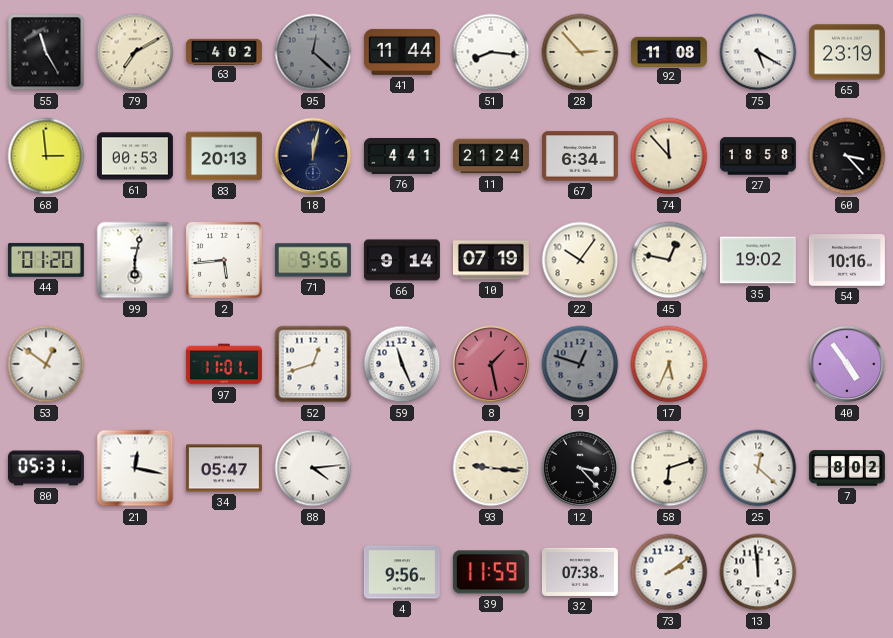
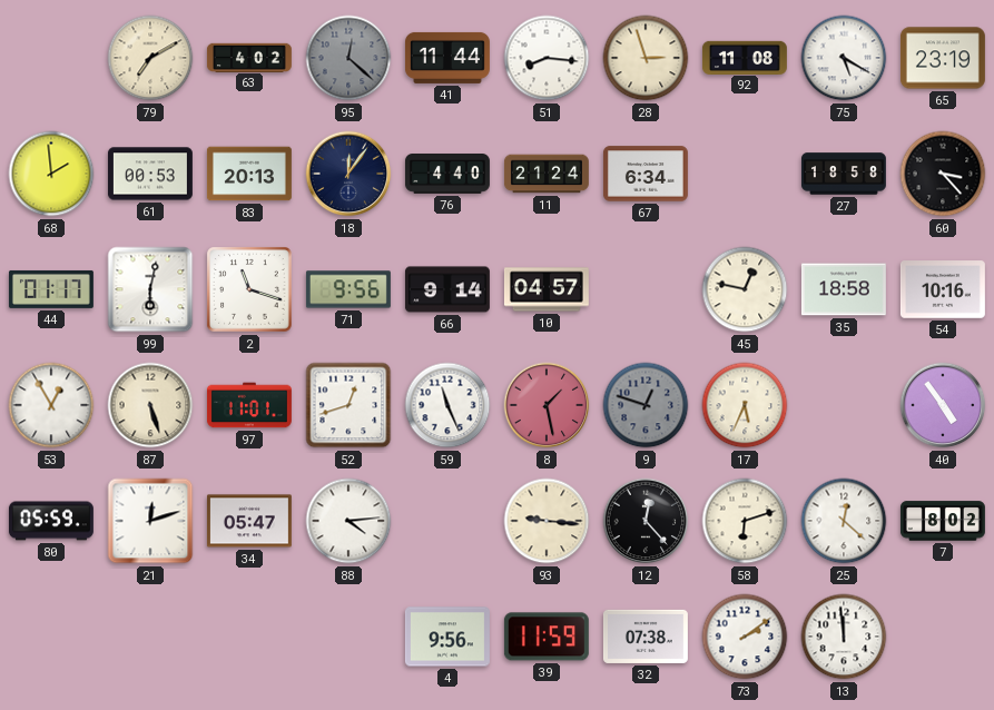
55: 11:25 -> none
28: 2:53 -> 2:57
68: 2:59 -> 1:59
18: 12:02 -> 12:06
76: 4:41 -> 4:40
74: 11:53 -> none
44: 01:20 -> 01:17
2: 5:44 -> 11:18
10: 07:19 -> 04:57
22: 10:06 -> none
35: 19:02 -> 18:58
53: 12:51 -> 12:55
87: none -> 5:27
80: 05:31 -> 05:59
21: 12:17 -> 12:12
12: 3:23 -> 12:23
